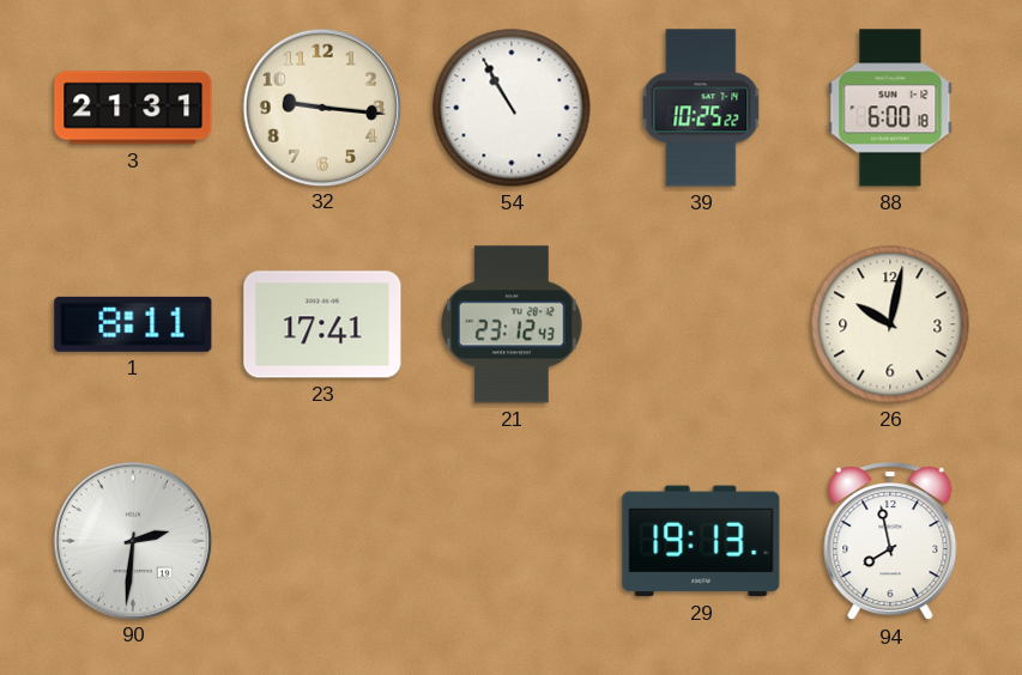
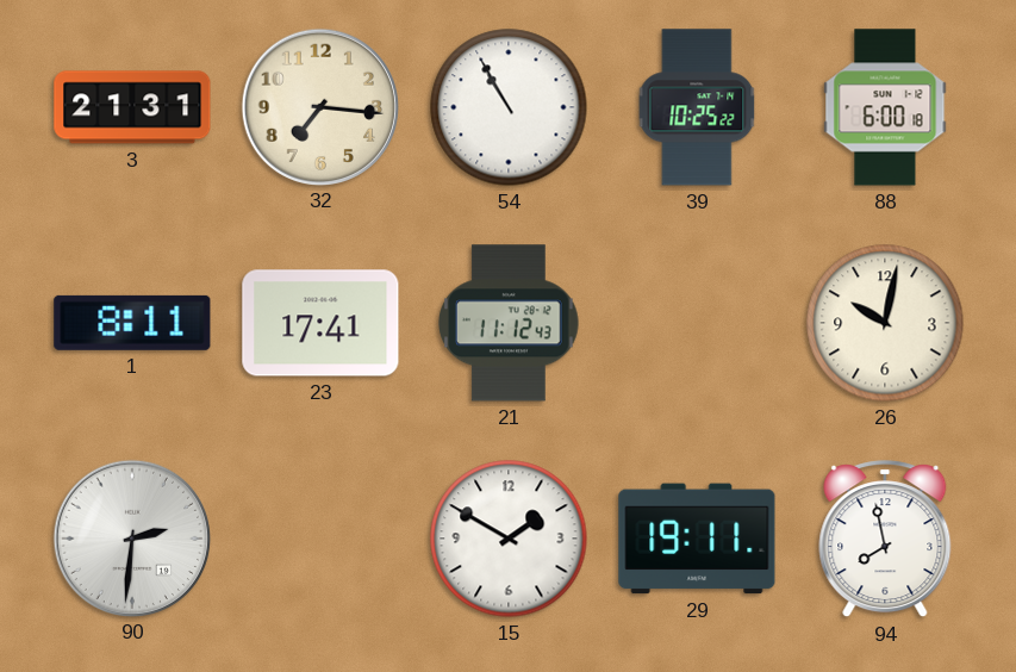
32: 9:16 -> 7:16
21: 23:12 -> 11:12
15: none -> 1:50
29: 19:13 -> 19:11
